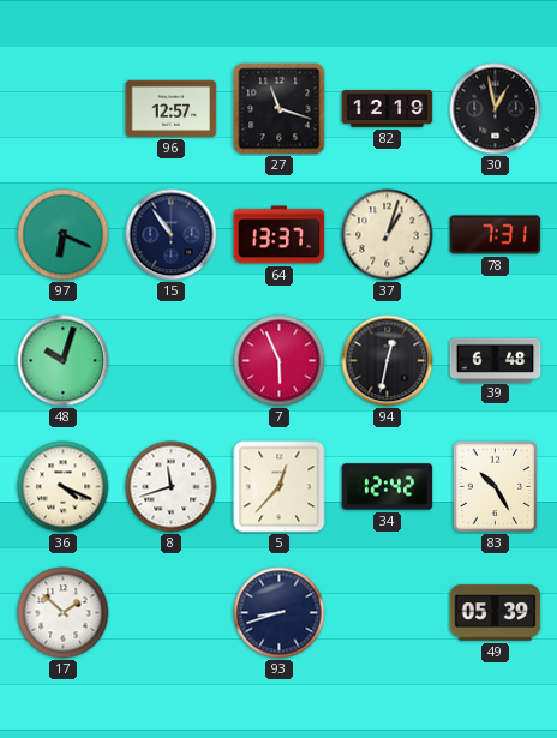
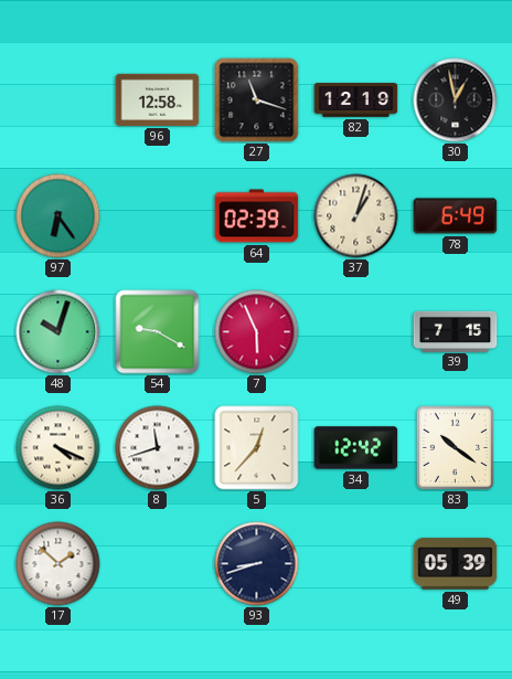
96: 12:57 -> 12:58
97: 6:19 -> 6:24
15: 10:54 -> none
64: 13:37 -> 02:39
78: 7:31 -> 6:49
54: none -> 9:20
94: 12:32 -> none
39: 6:48 -> 7:15
83: 10:25 -> 10:21
